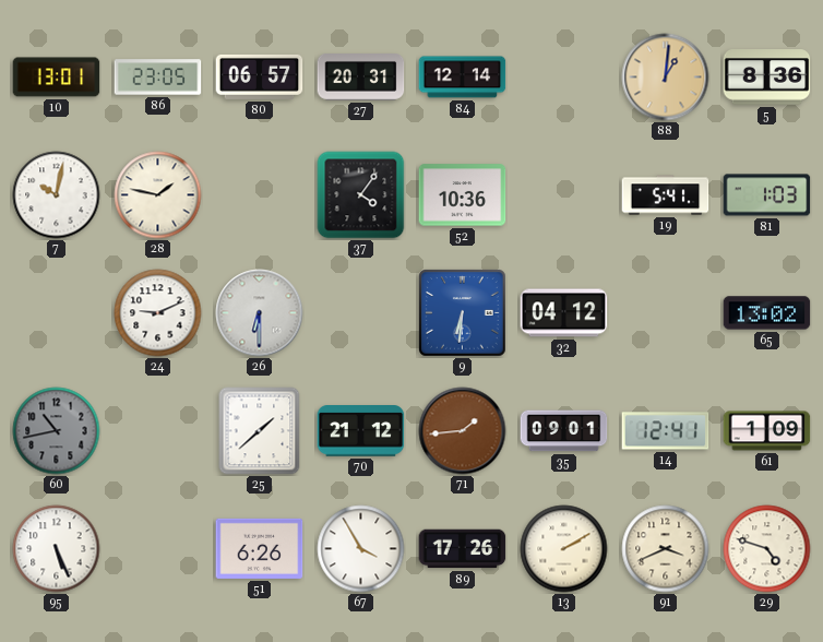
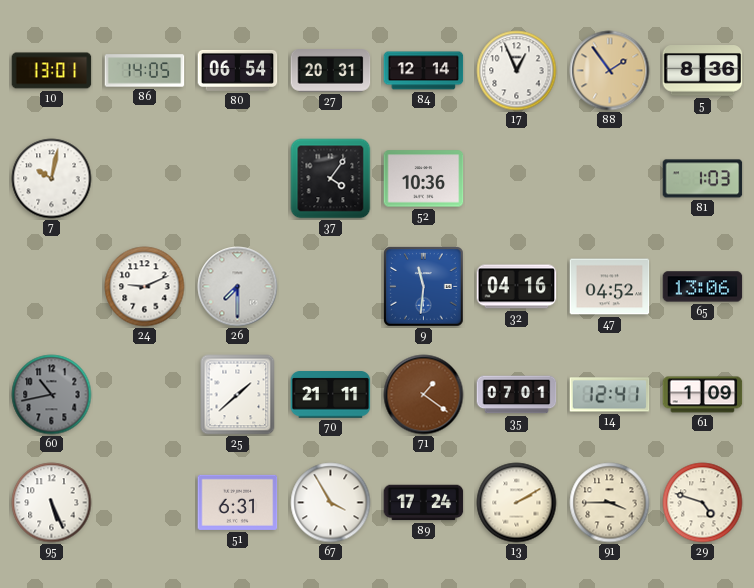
86: 23:05 -> 14:05
80: 06:57 -> 06:54
17: none -> 12:56
88: 1:01 -> 1:54
28: 1:47 -> none
19: 5:41 -> none
26: 6:30 -> 7:30
9: 6:31 -> 11:31
32: 04:12 -> 04:16
47: none -> 04:52
65: 13:02 -> 13:06
70: 21:12 -> 21:11
71: 1:44 -> 1:21
35: 09:01 -> 07:01
51: 6:26 -> 6:31
89: 17:26 -> 17:24
91: 3:41 -> 3:45
